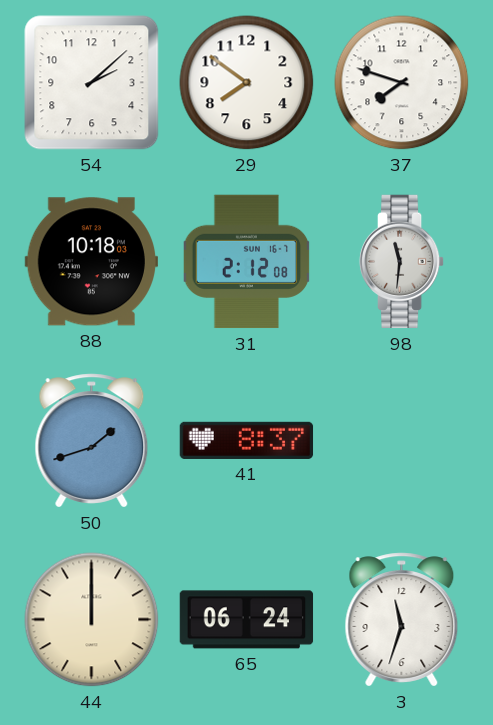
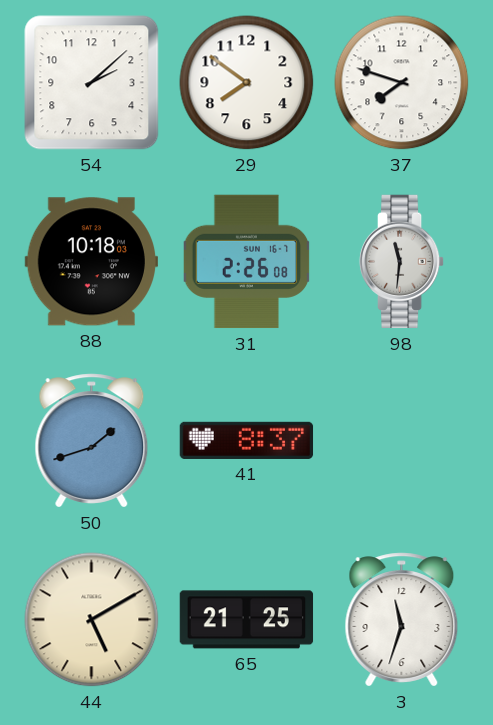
31: 2:12 -> 2:26
44: 12:00 -> 5:10
65: 06:24 -> 21:25
